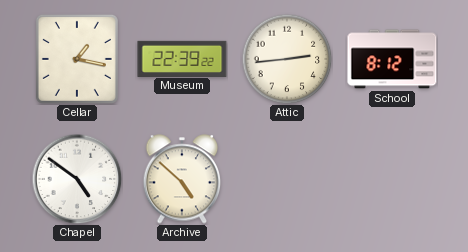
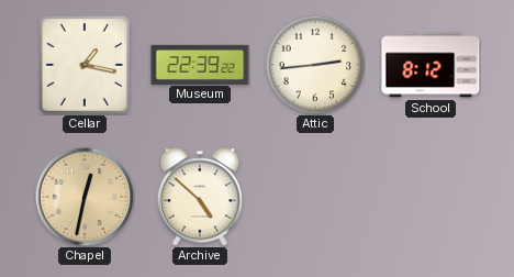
Chapel: 4:51 -> 12:32
Chapel dial: white -> champagne
